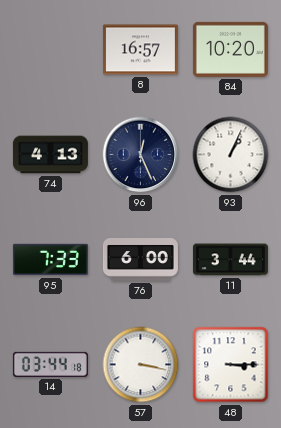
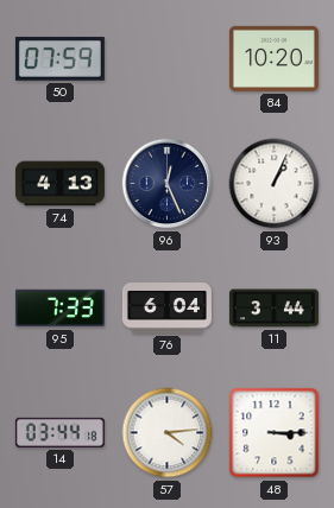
50: none -> 07:59
8: 16:57 -> none
76: 6:00 -> 6:04
57: 3:17 -> 4:14
